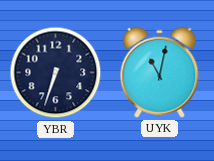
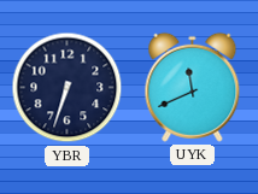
UYK: 11:02 -> 11:41
